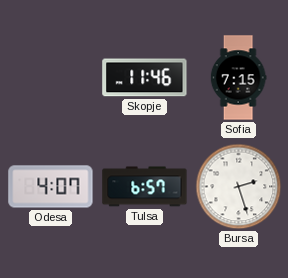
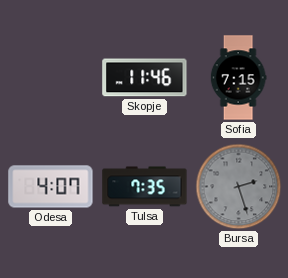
Tulsa: 6:57 -> 7:35
Bursa dial: white -> grey
